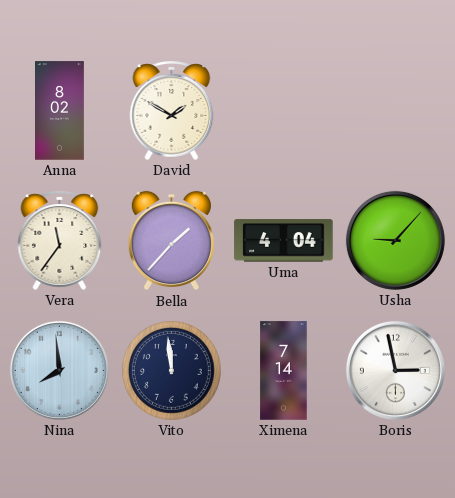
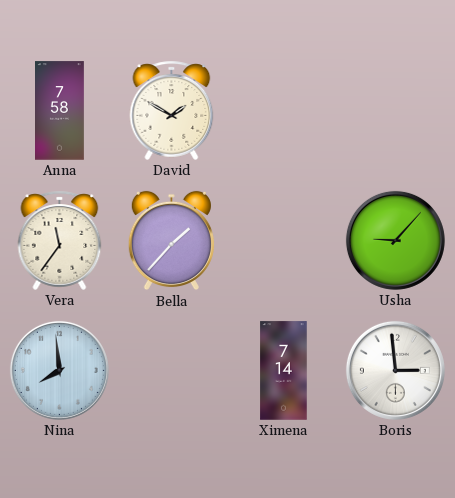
Anna: 8:02 -> 7:58
Uma: 4:04 -> none
Vito: 11:59 -> none
Boris: 2:58 -> 2:59
